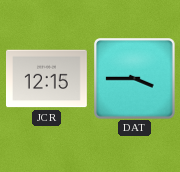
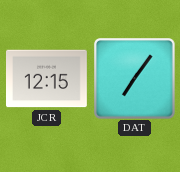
DAT: 3:45 -> 7:06
